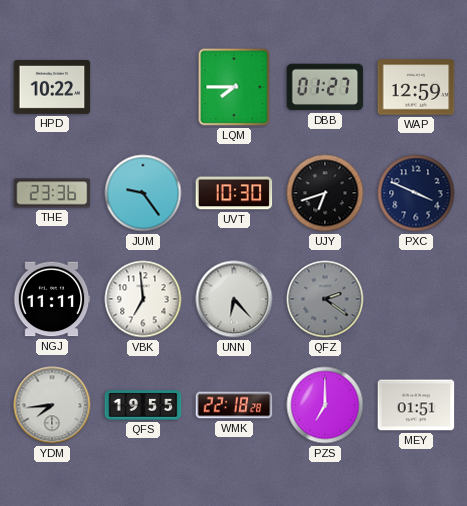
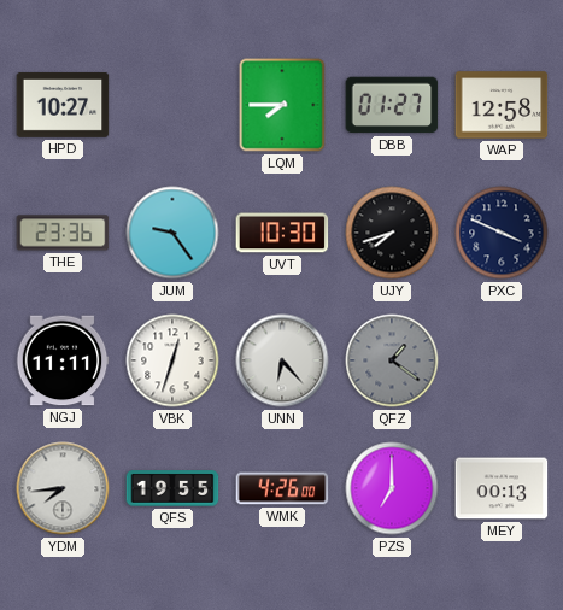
HPD: 10:22 -> 10:27
WAP: 12:59 -> 12:58
UJY: 6:42 -> 7:42
VBK: 6:59 -> 12:33
QFZ: 2:21 -> 1:21
WMK: 22:18 -> 4:26
MEY: 01:51 -> 00:13
